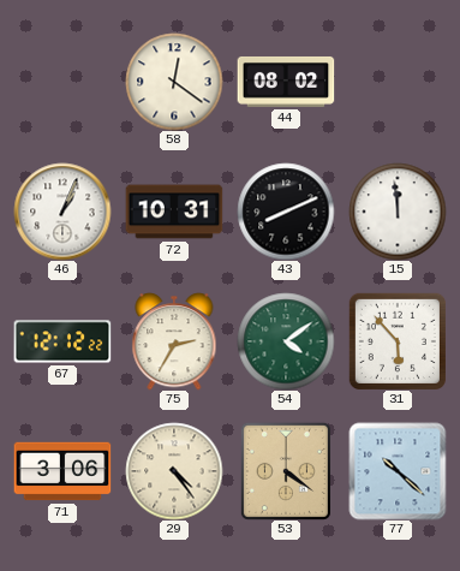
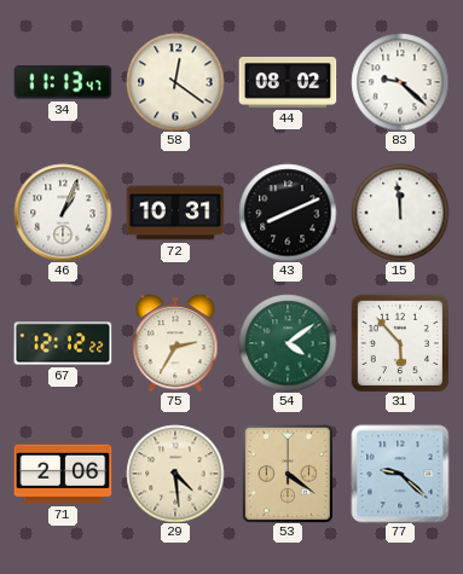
34: none -> 11:13
83: none -> 9:22
71: 3:06 -> 2:06
29: 4:24 -> 4:29
77: 10:22 -> 9:22
